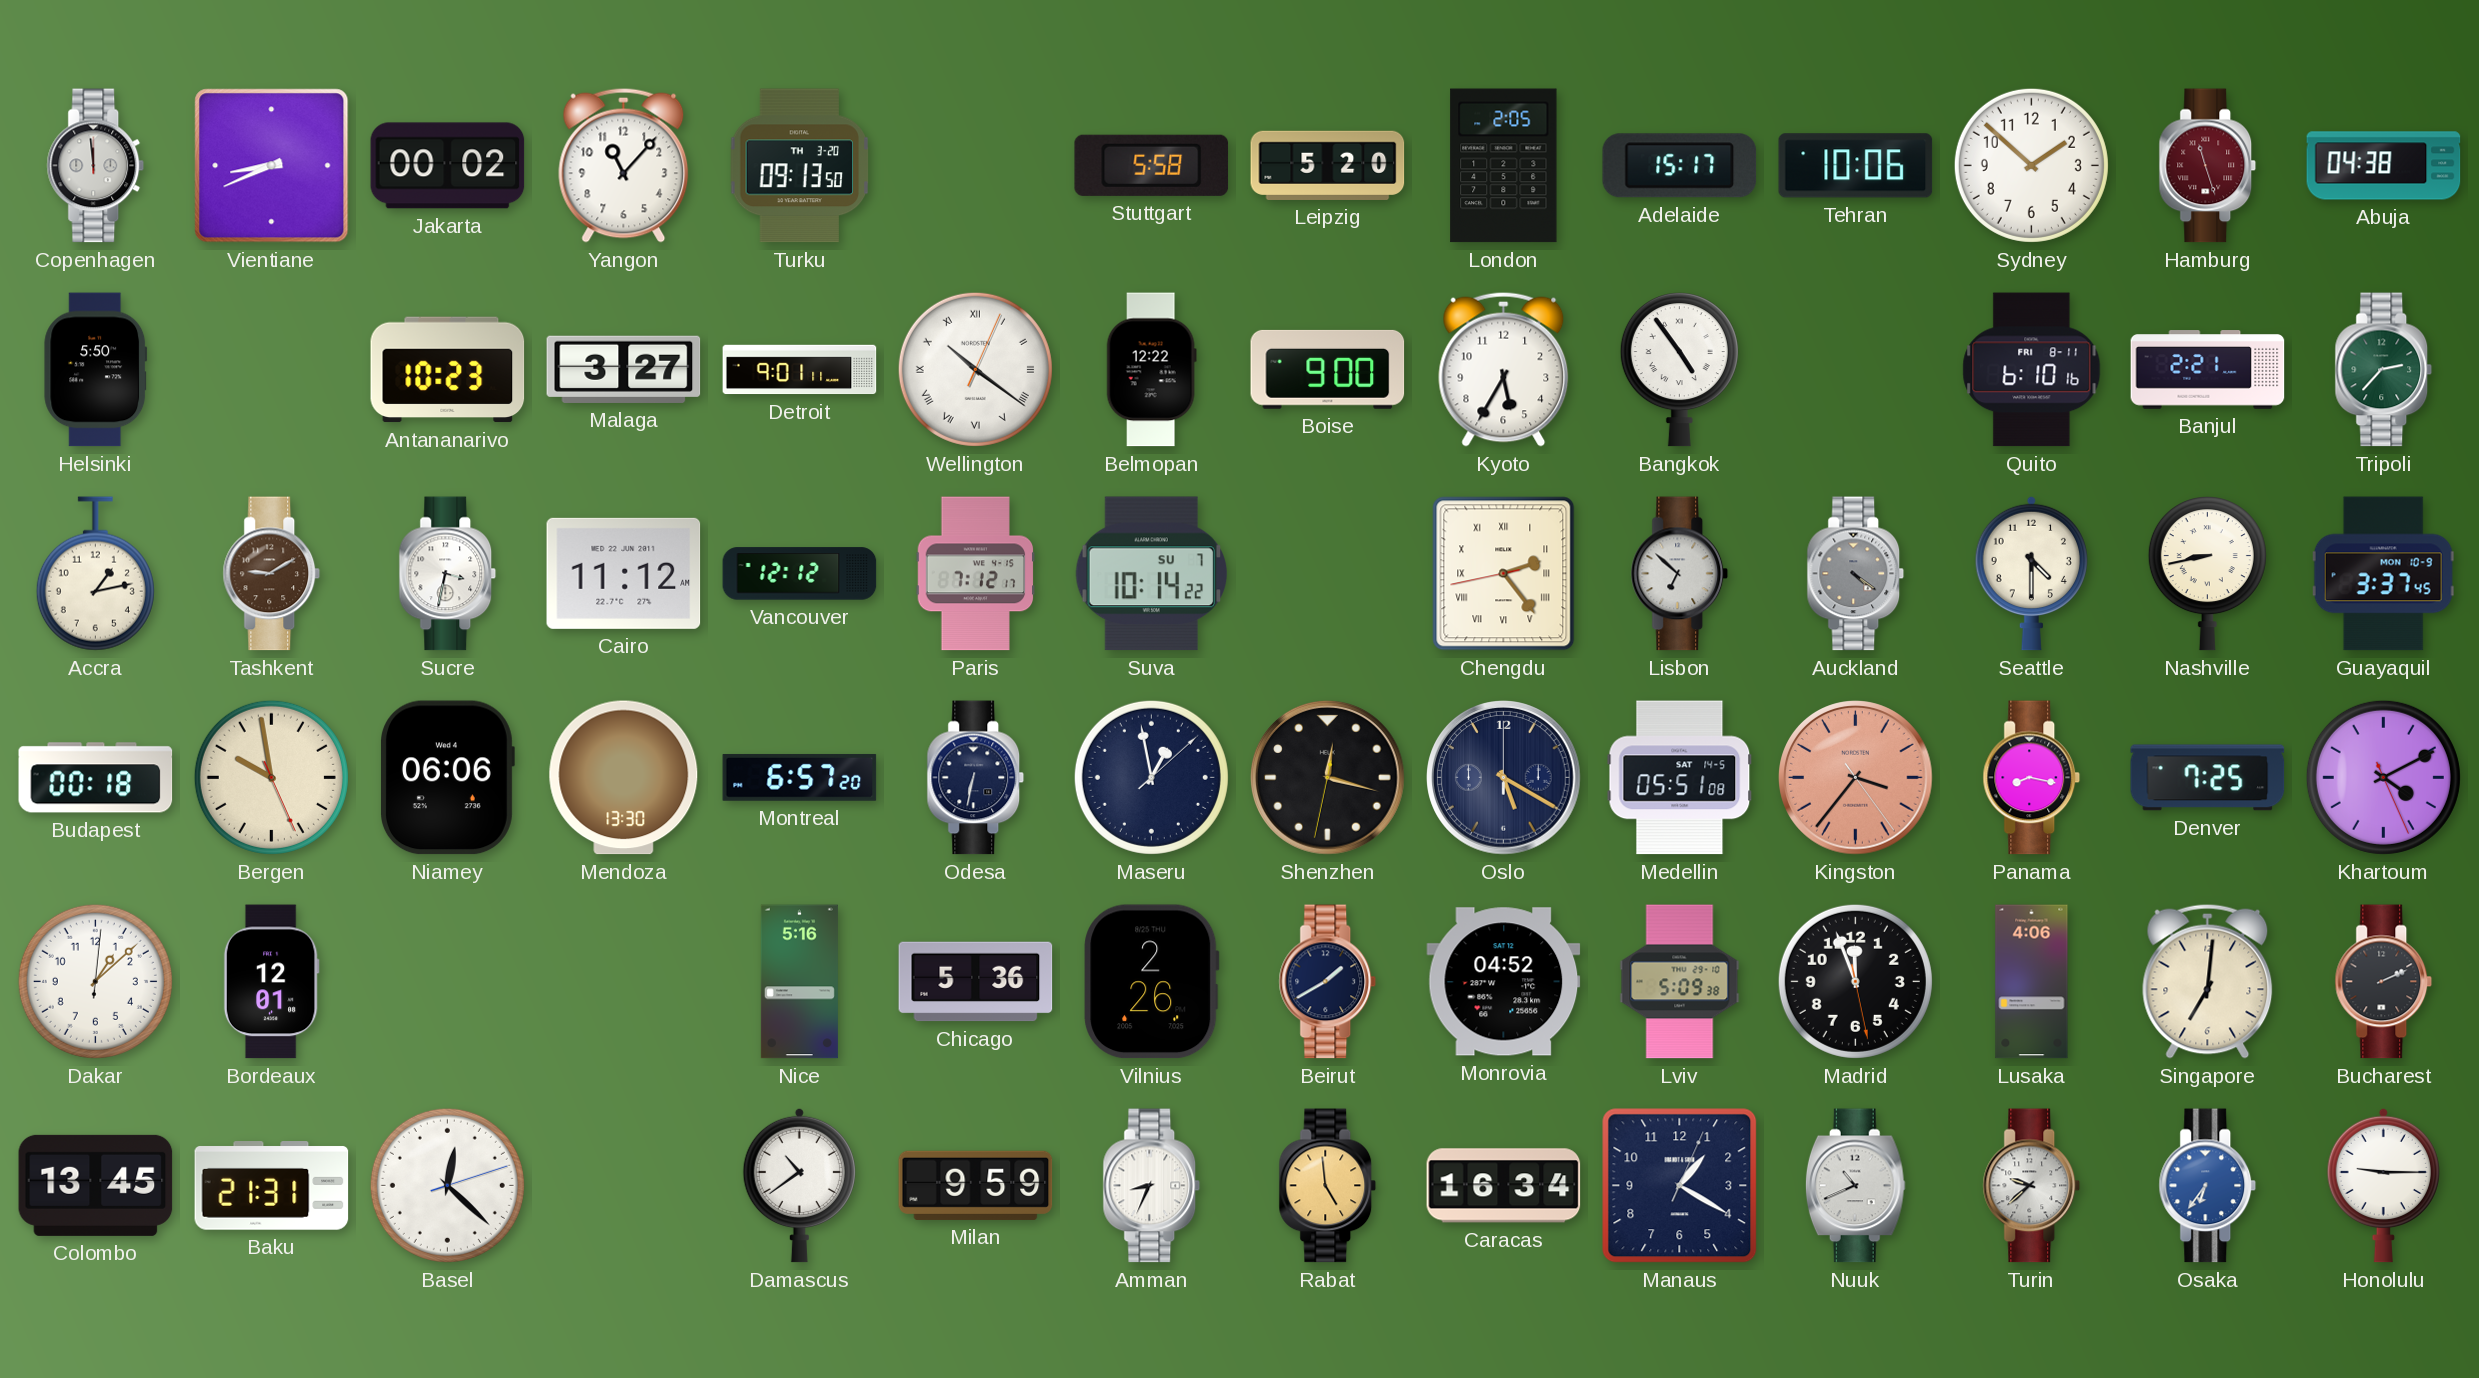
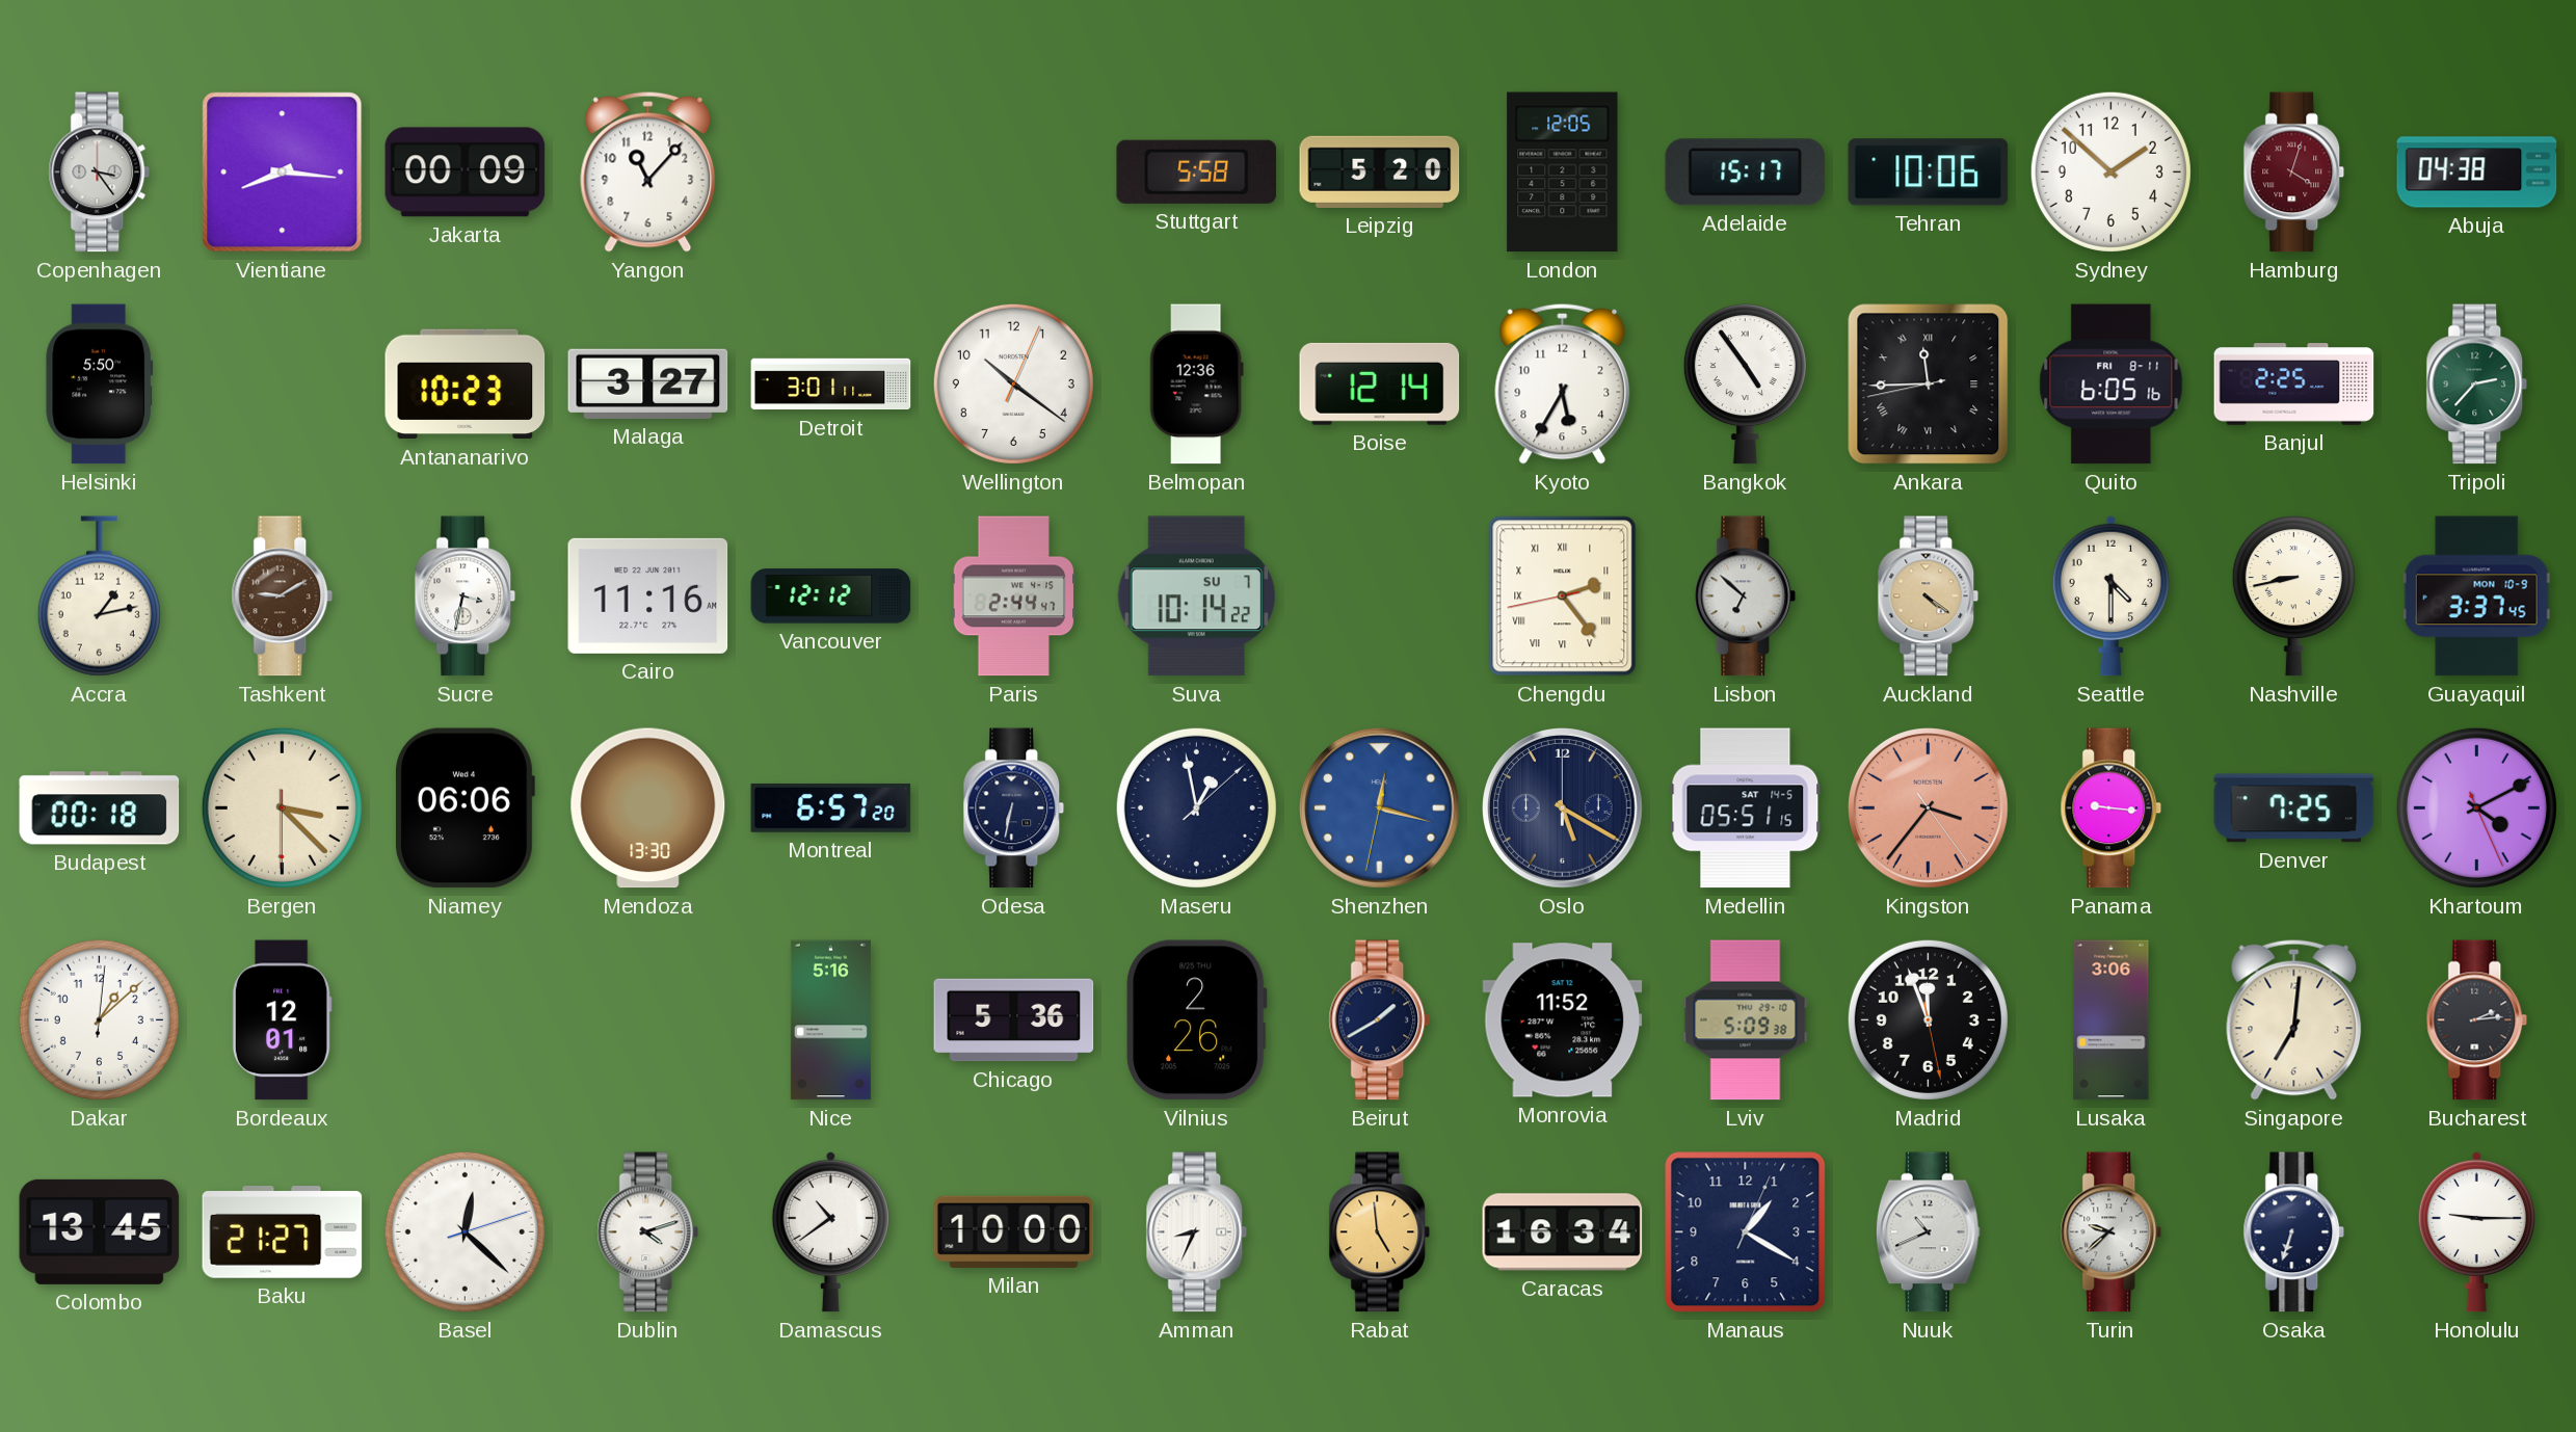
Copenhagen: 11:59 -> 3:24
Vientiane: 8:41 -> 8:16
Jakarta: 00:02 -> 00:09
Turku: 09:13 -> none
London: 2:05 -> 12:05
Hamburg: 11:27 -> 4:03
Detroit: 9:01 -> 3:01
Wellington numerals: Roman -> Arabic
Belmopan: 12:22 -> 12:36
Boise: 9:00 -> 12:14
Ankara: none -> 11:44
Quito: 6:10 -> 6:05
Banjul: 2:21 -> 2:25
Cairo: 11:12 -> 11:16
Paris: 7:12 -> 2:44
Auckland dial: grey -> champagne
Bergen: 9:58 -> 3:22
Shenzhen dial: black -> blue
Medellin: 05:51:08 -> 05:51:15
Panama: 8:17 -> 9:16
Monrovia: 04:52 -> 11:52
Lusaka: 4:06 -> 3:06
Bucharest: 2:11 -> 2:14
Baku: 21:31 -> 21:27
Dublin: none -> 4:12
Milan: 9:59 -> 10:00
Osaka: 6:36 -> 6:33
Osaka dial: blue -> navy
